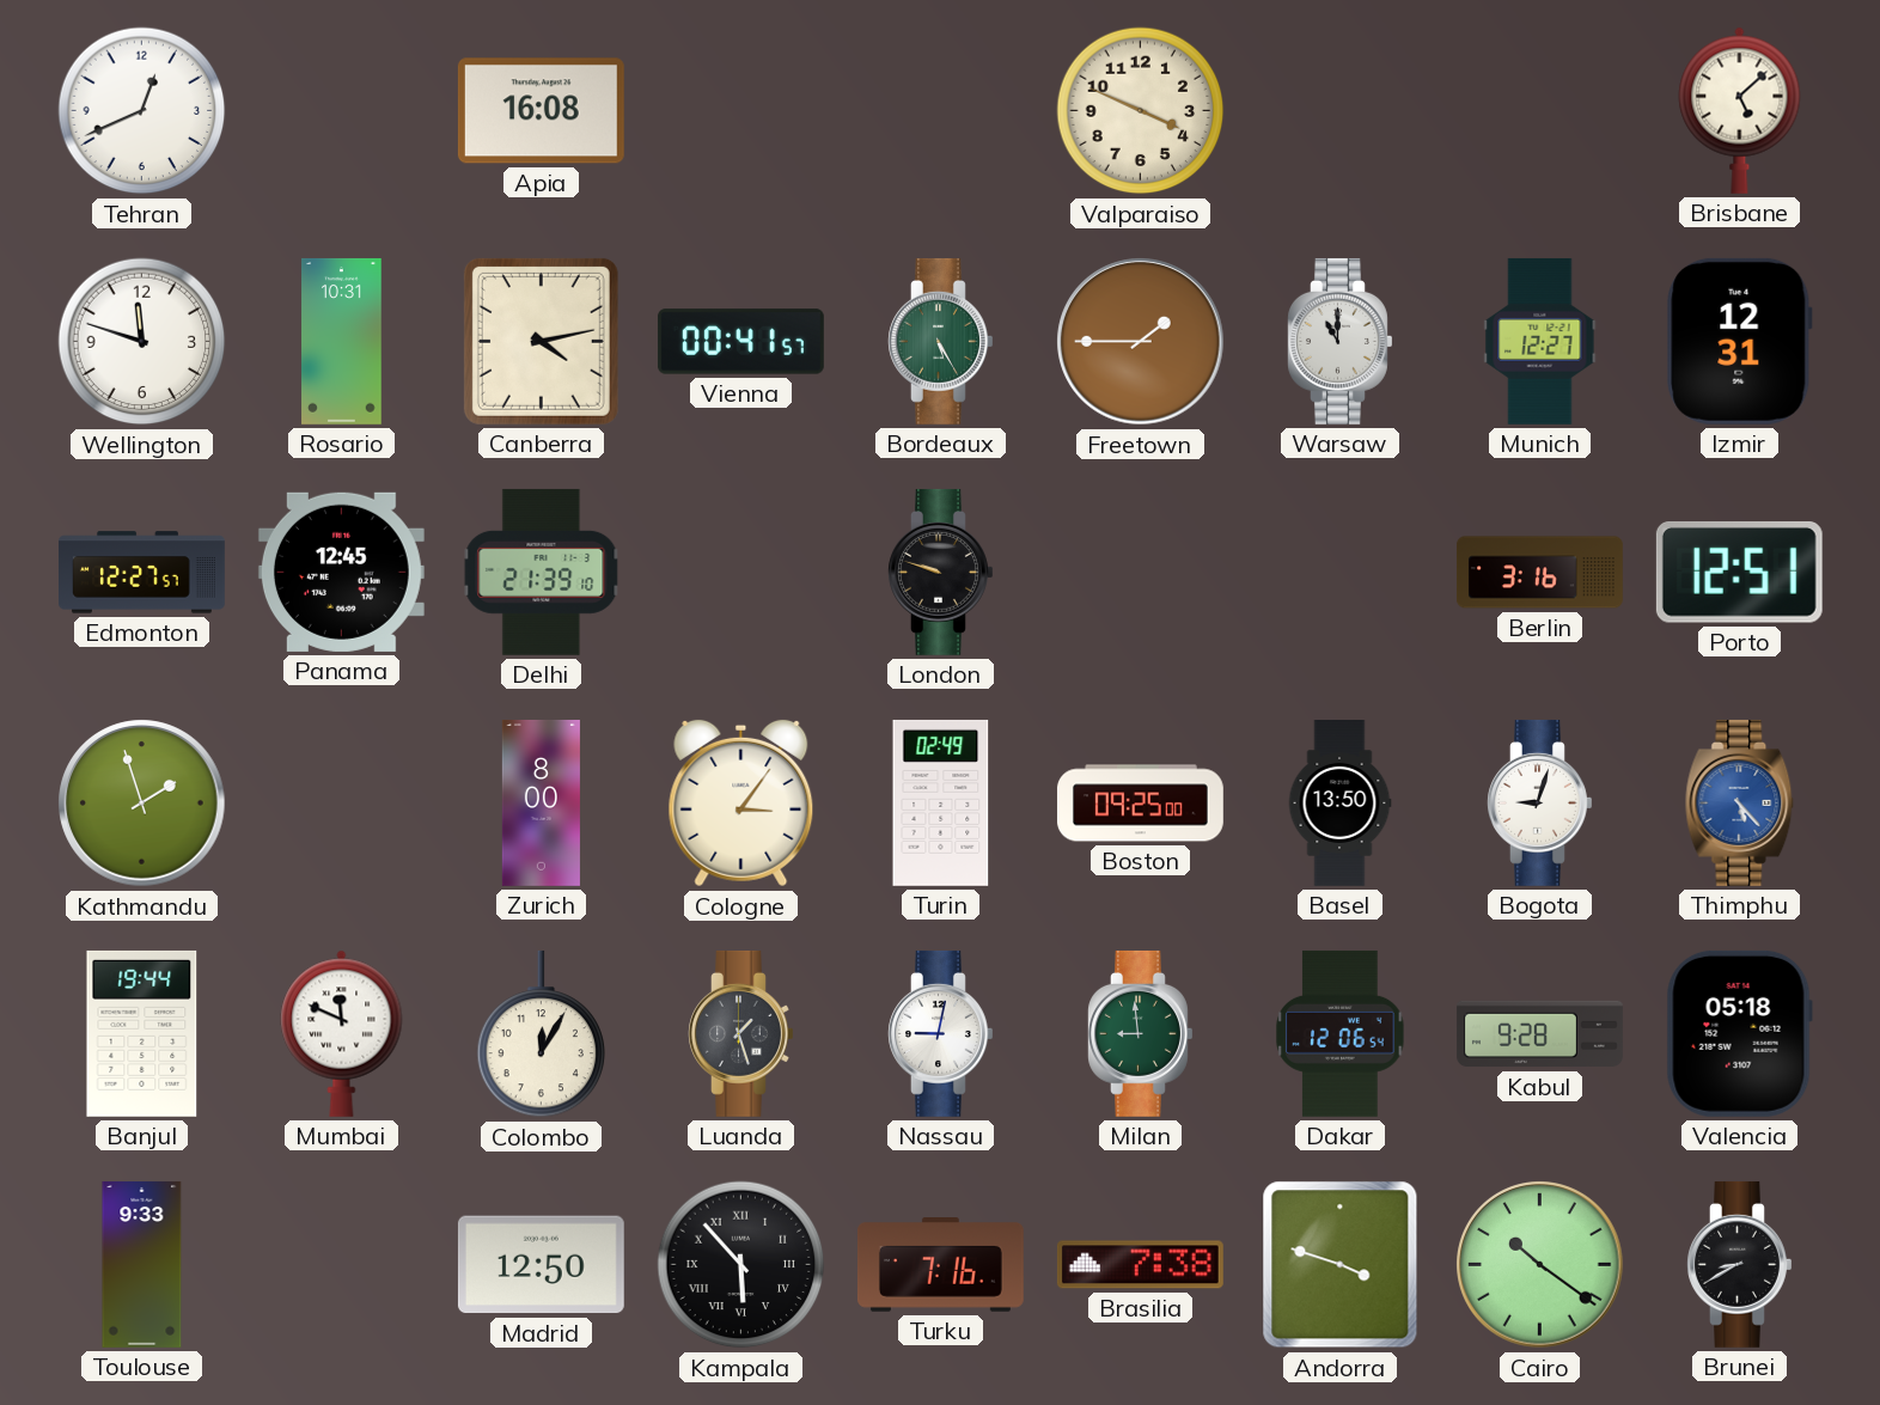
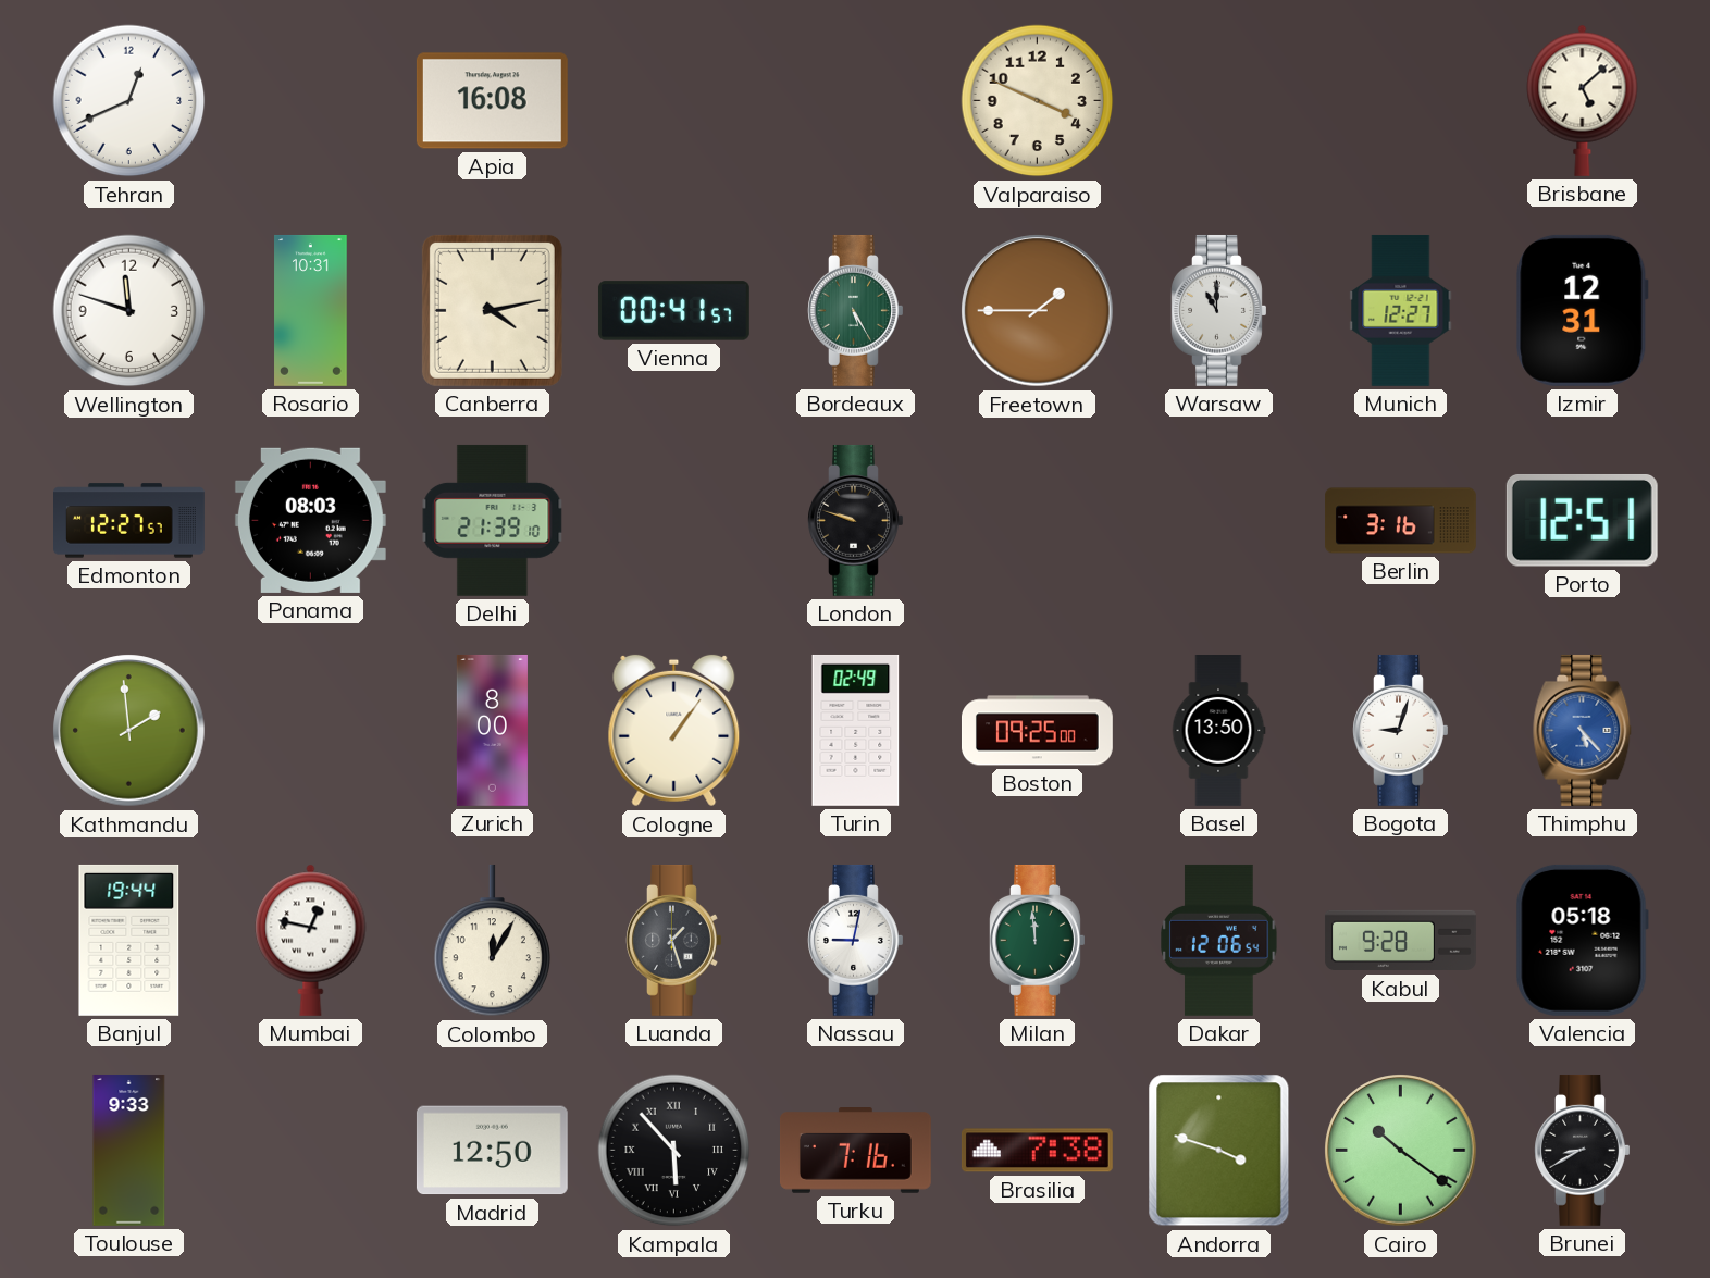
Panama: 12:45 -> 08:03
Kathmandu: 1:57 -> 1:59
Cologne: 3:06 -> 1:06
Mumbai: 11:49 -> 12:47
Milan: 8:59 -> 11:59
